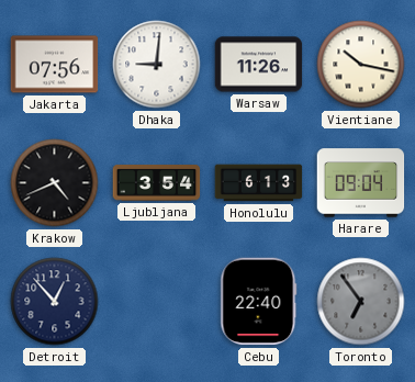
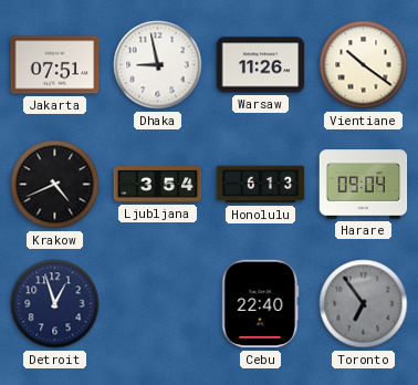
Jakarta: 07:56 -> 07:51
Dhaka: 9:01 -> 8:58
Vientiane: 10:17 -> 10:21
Detroit: 12:53 -> 12:57
